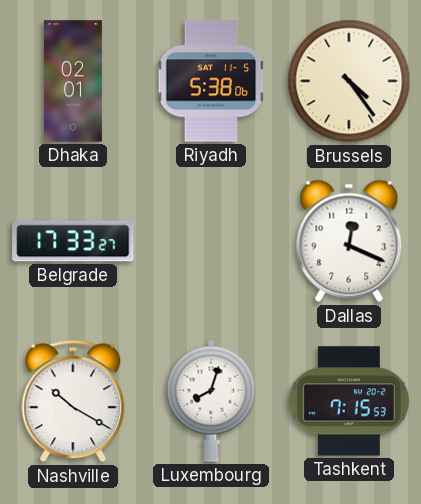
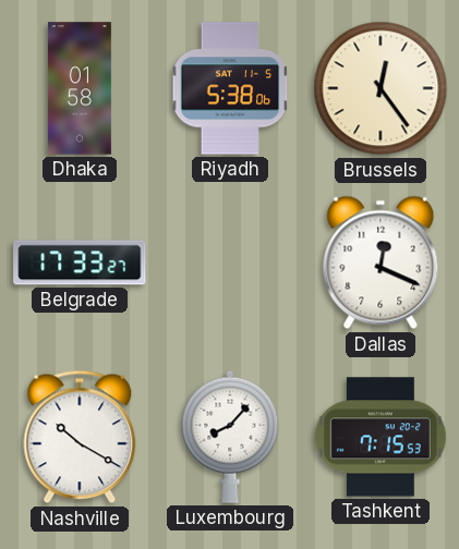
Dhaka: 02:01 -> 01:58
Brussels: 4:24 -> 12:24
Luxembourg: 8:03 -> 8:07
